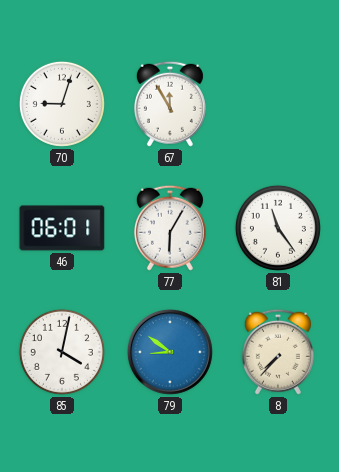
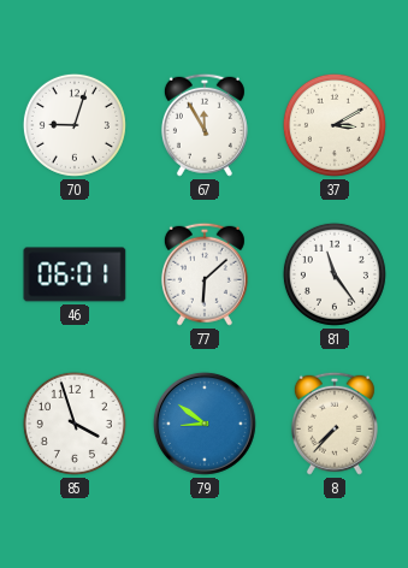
37: none -> 3:10
77: 6:05 -> 6:08
85: 4:02 -> 3:57
